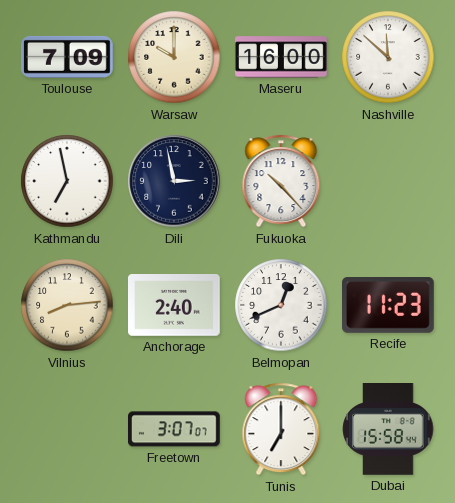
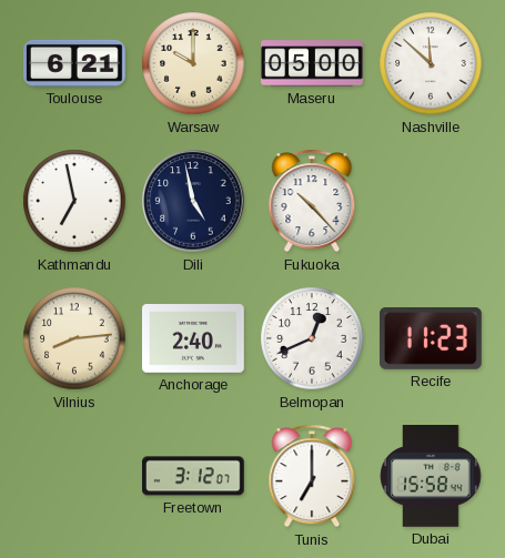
Toulouse: 7:09 -> 6:21
Maseru: 16:00 -> 05:00
Dili: 2:58 -> 4:58
Freetown: 3:07 -> 3:12
